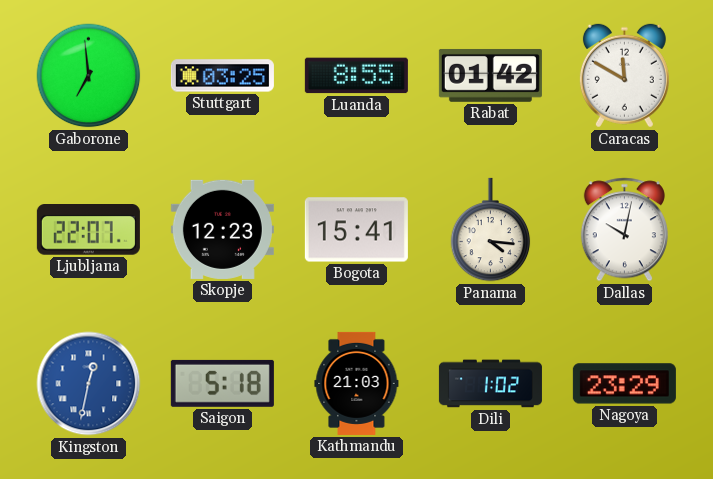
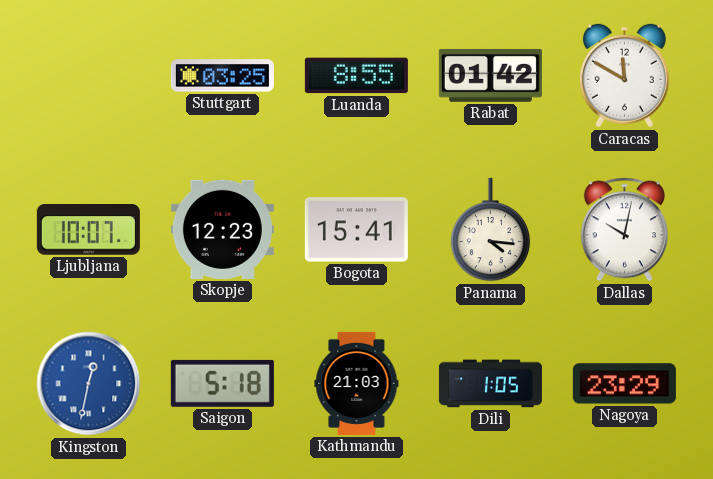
Gaborone: 6:59 -> none
Ljubljana: 22:07 -> 10:07
Dili: 1:02 -> 1:05
